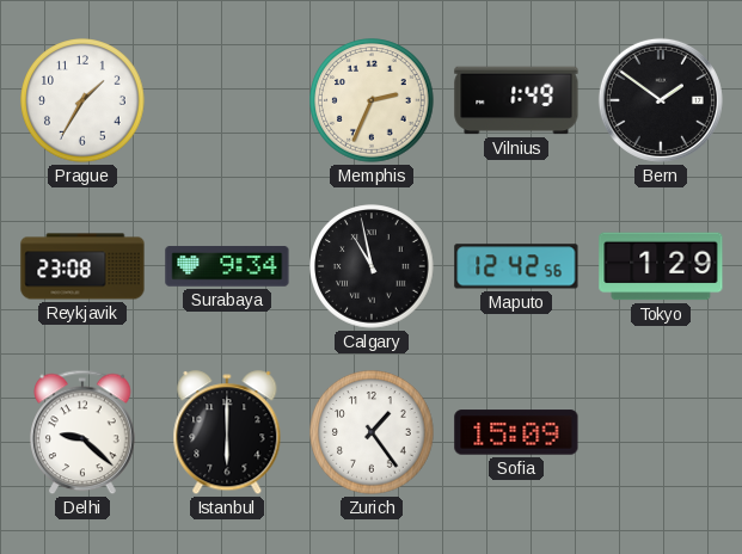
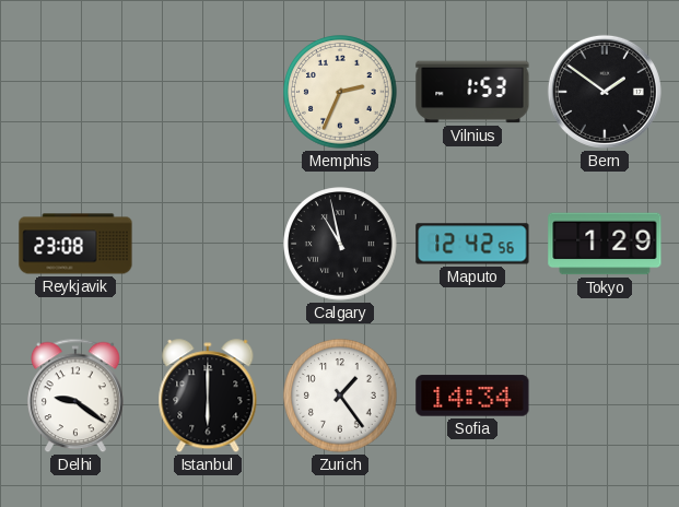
Prague: 1:35 -> none
Vilnius: 1:49 -> 1:53
Surabaya: 9:34 -> none
Delhi: 9:22 -> 9:21
Sofia: 15:09 -> 14:34
